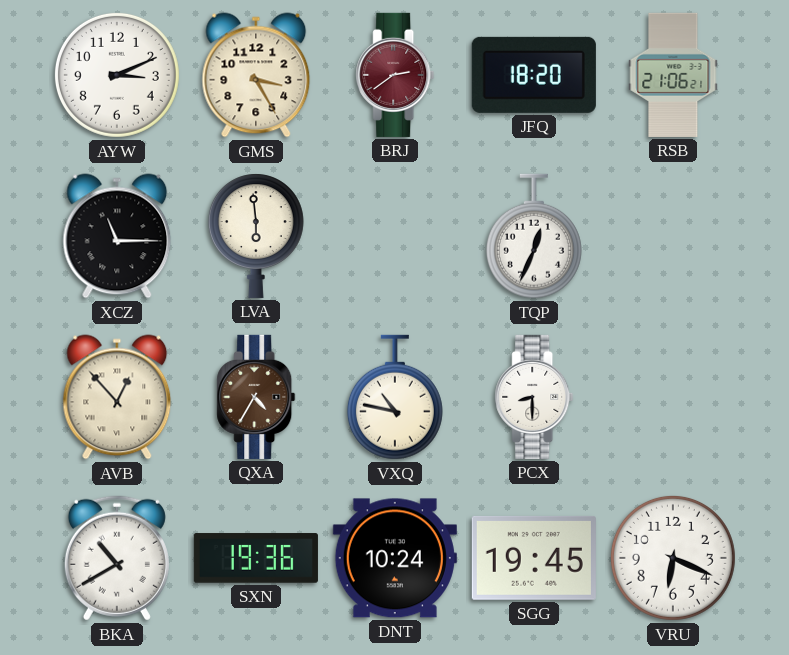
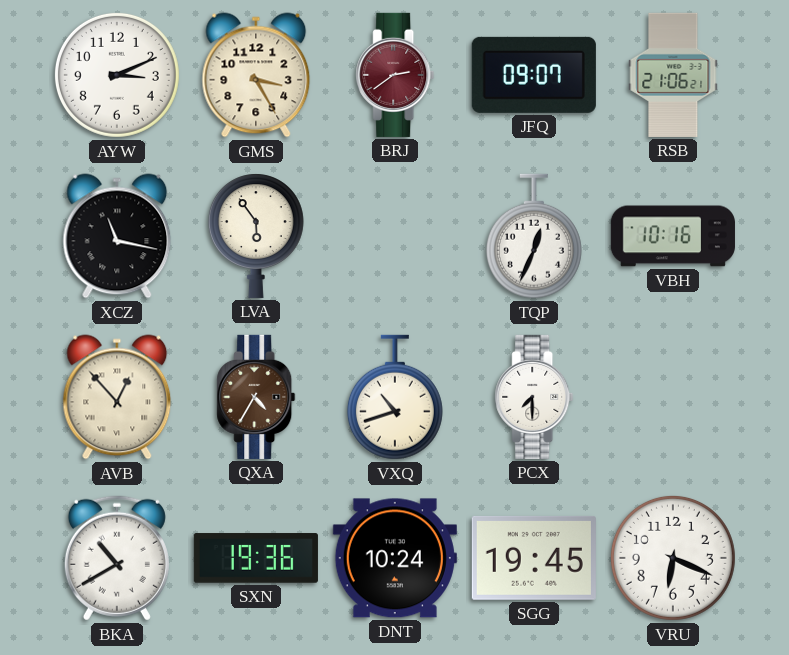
JFQ: 18:20 -> 09:07
XCZ: 11:15 -> 11:17
LVA: 5:59 -> 5:54
VBH: none -> 10:16
VXQ: 10:47 -> 10:42
PCX: 8:30 -> 7:30
